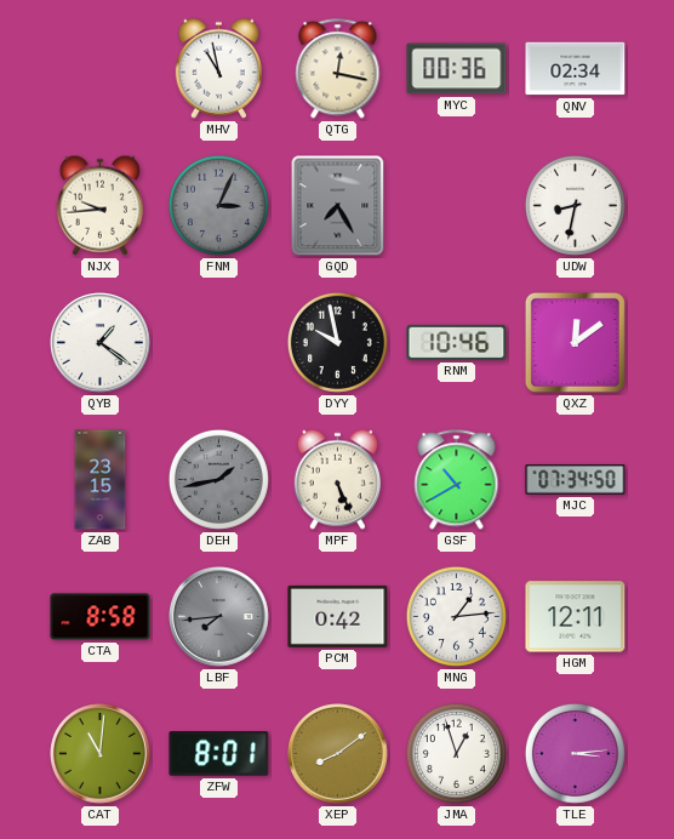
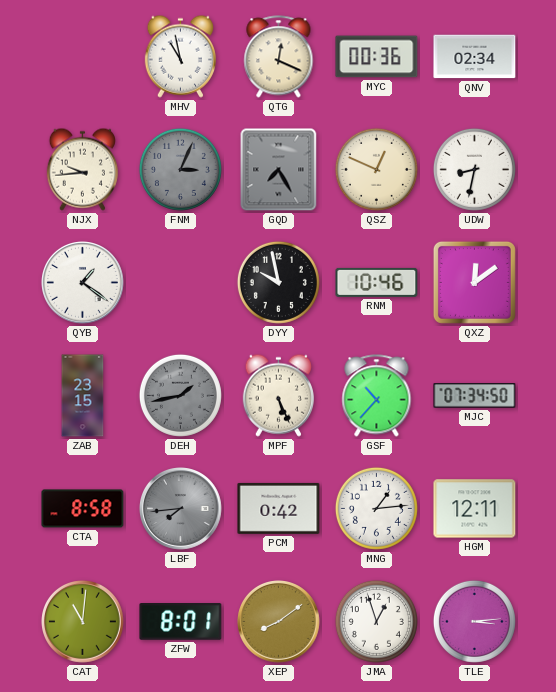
QTG: 12:17 -> 12:19
QSZ: none -> 12:49
GSF: 10:40 -> 10:37
